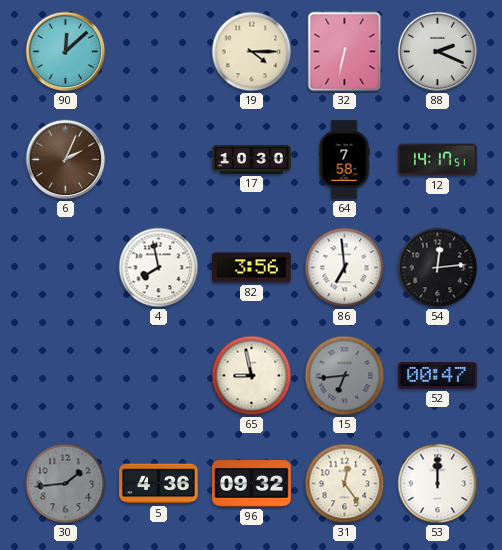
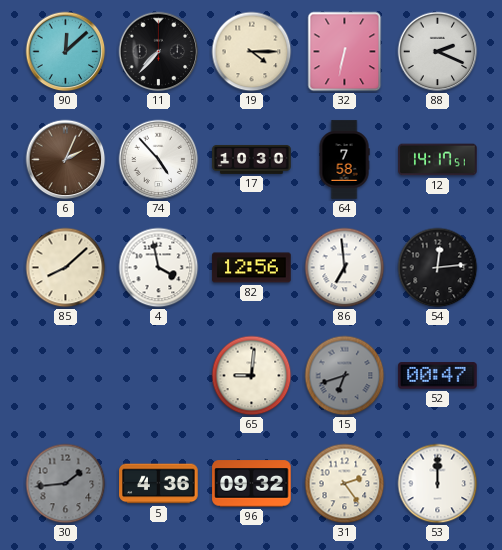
11: none -> 7:37
74: none -> 4:53
85: none -> 8:08
4: 7:58 -> 3:58
82: 3:56 -> 12:56
65: 8:58 -> 9:01
15: 6:44 -> 6:42
31: 12:24 -> 2:24
